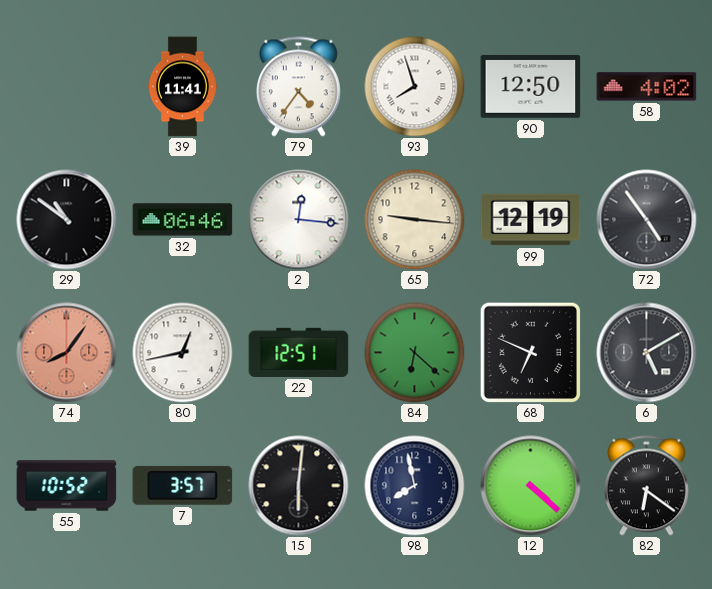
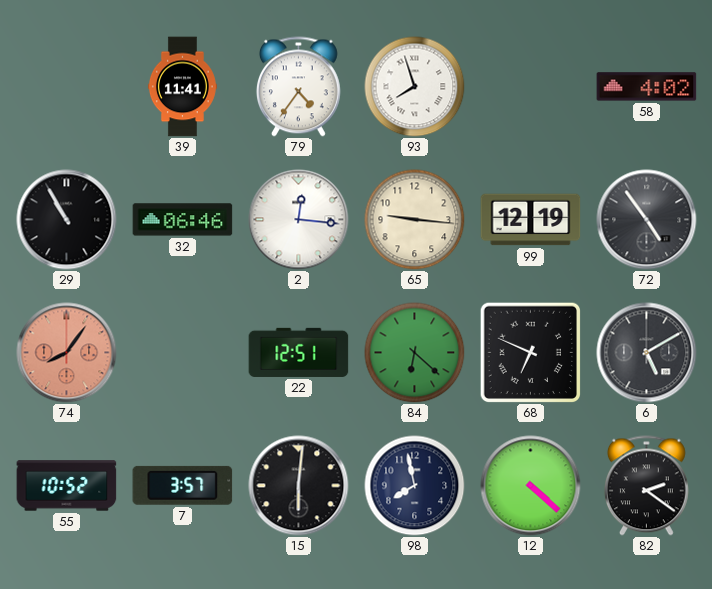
90: 12:50 -> none
29: 10:51 -> 10:55
80: 12:43 -> none
82: 6:21 -> 2:21
